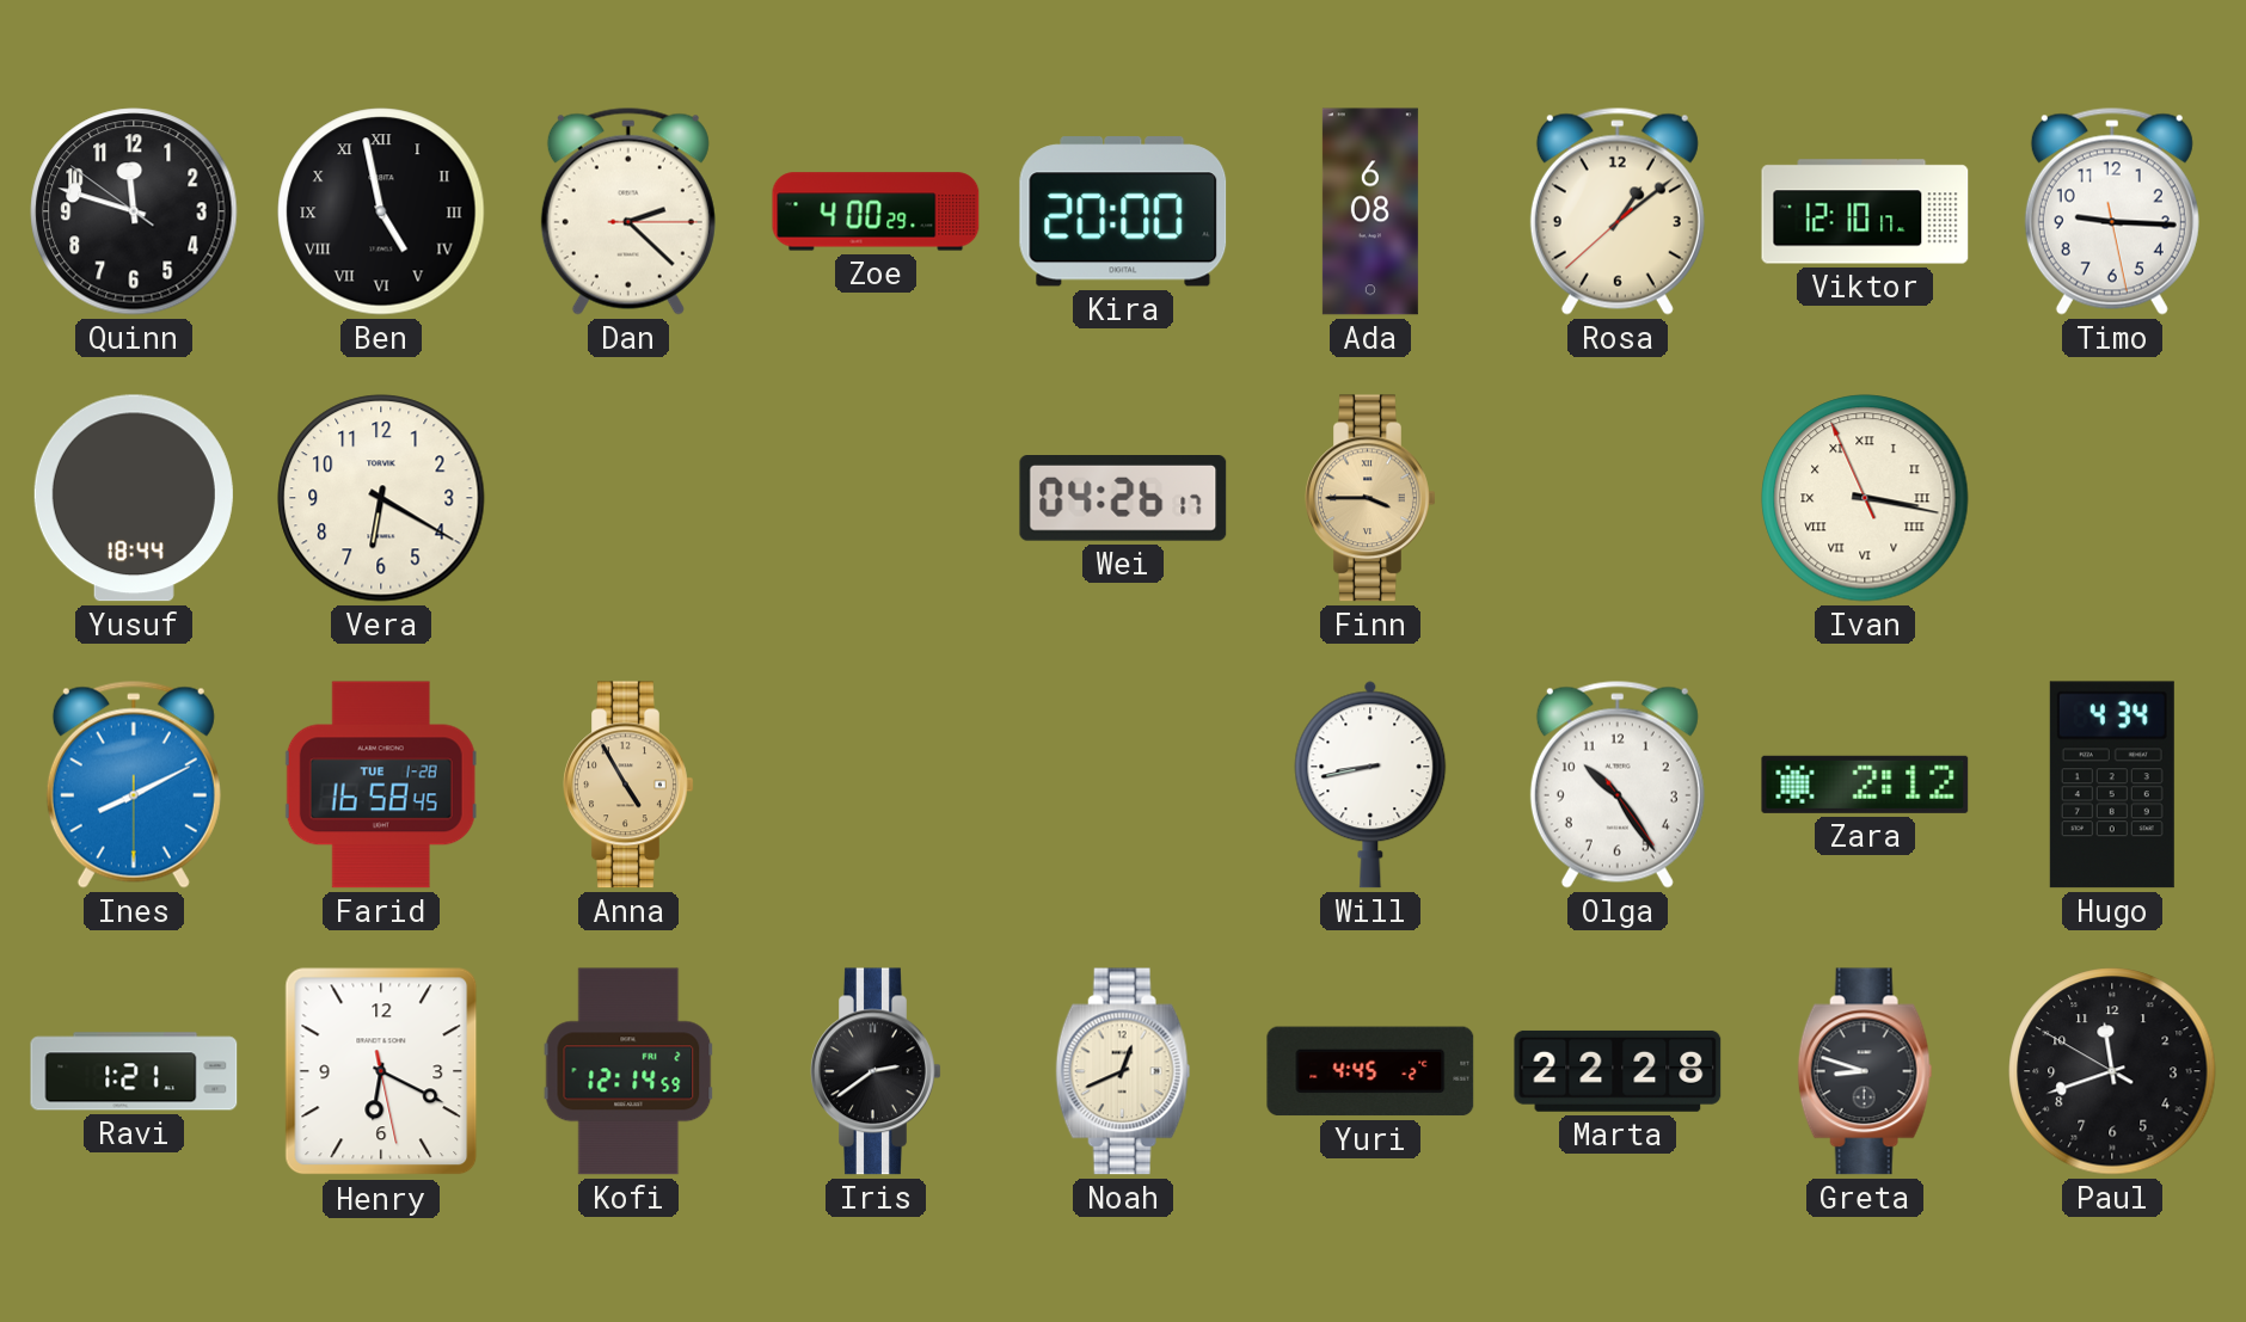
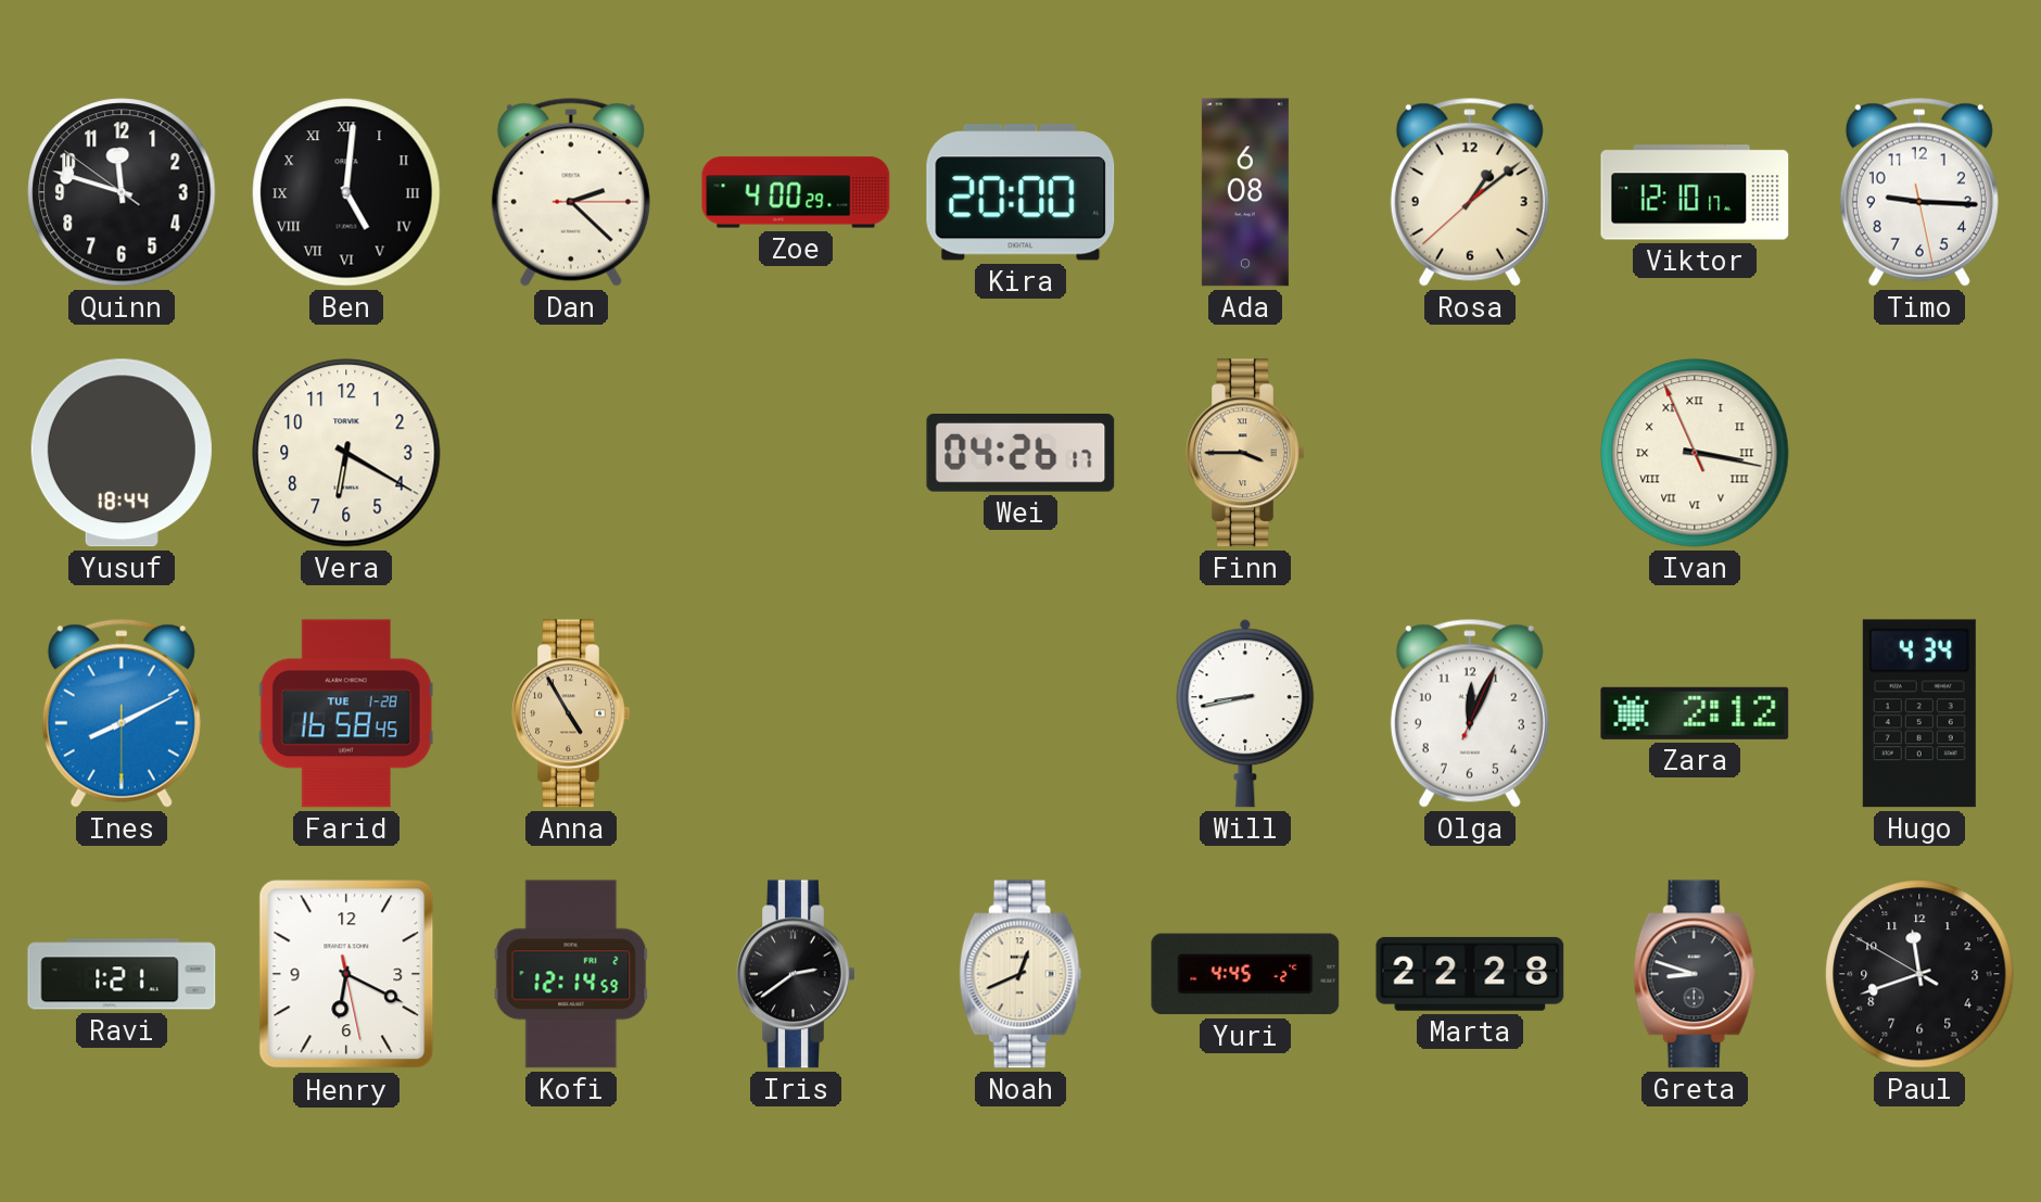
Ben: 4:58 -> 5:01
Olga: 10:24 -> 12:04
